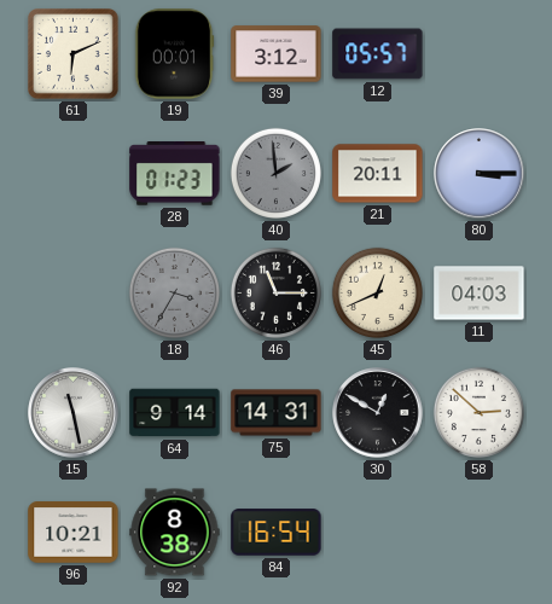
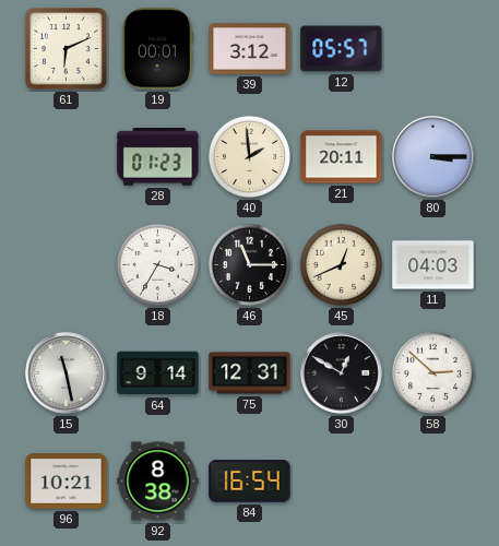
40 dial: grey -> cream
18 dial: grey -> white
75: 14:31 -> 12:31
